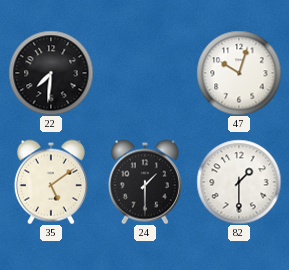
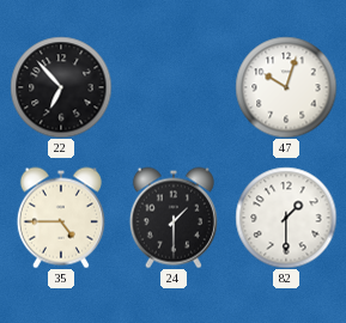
22: 7:31 -> 6:53
35: 5:09 -> 4:45
